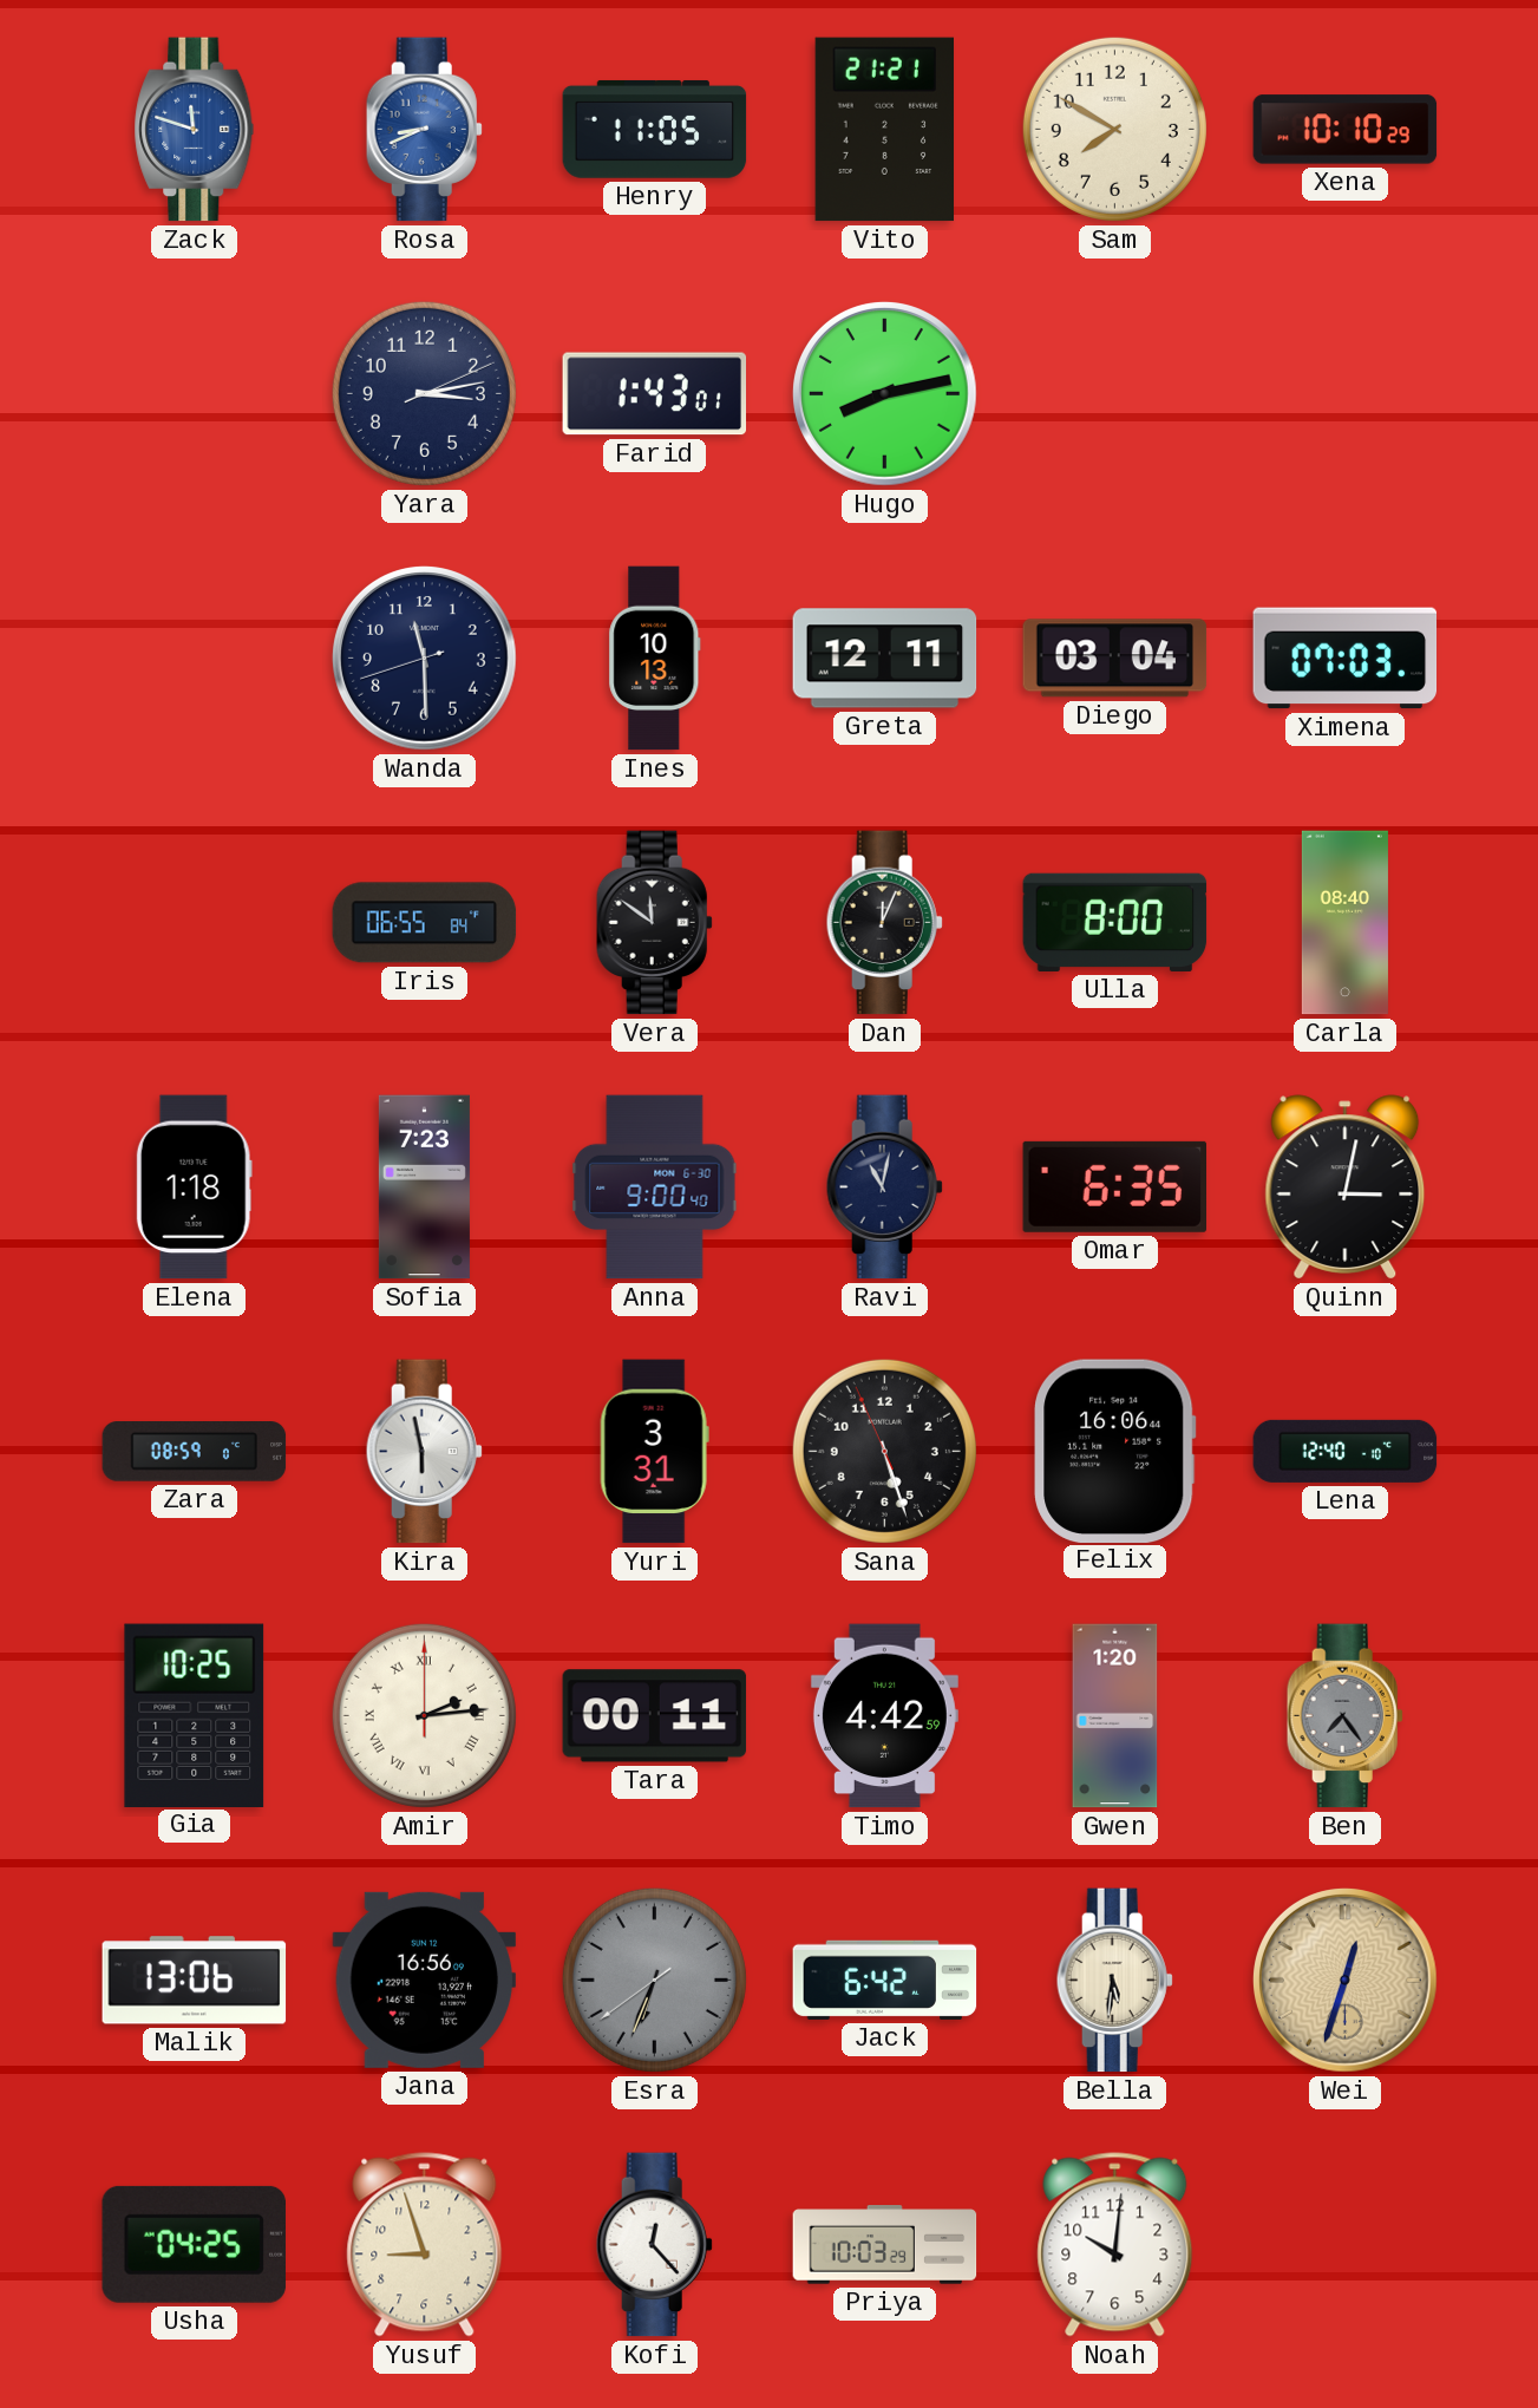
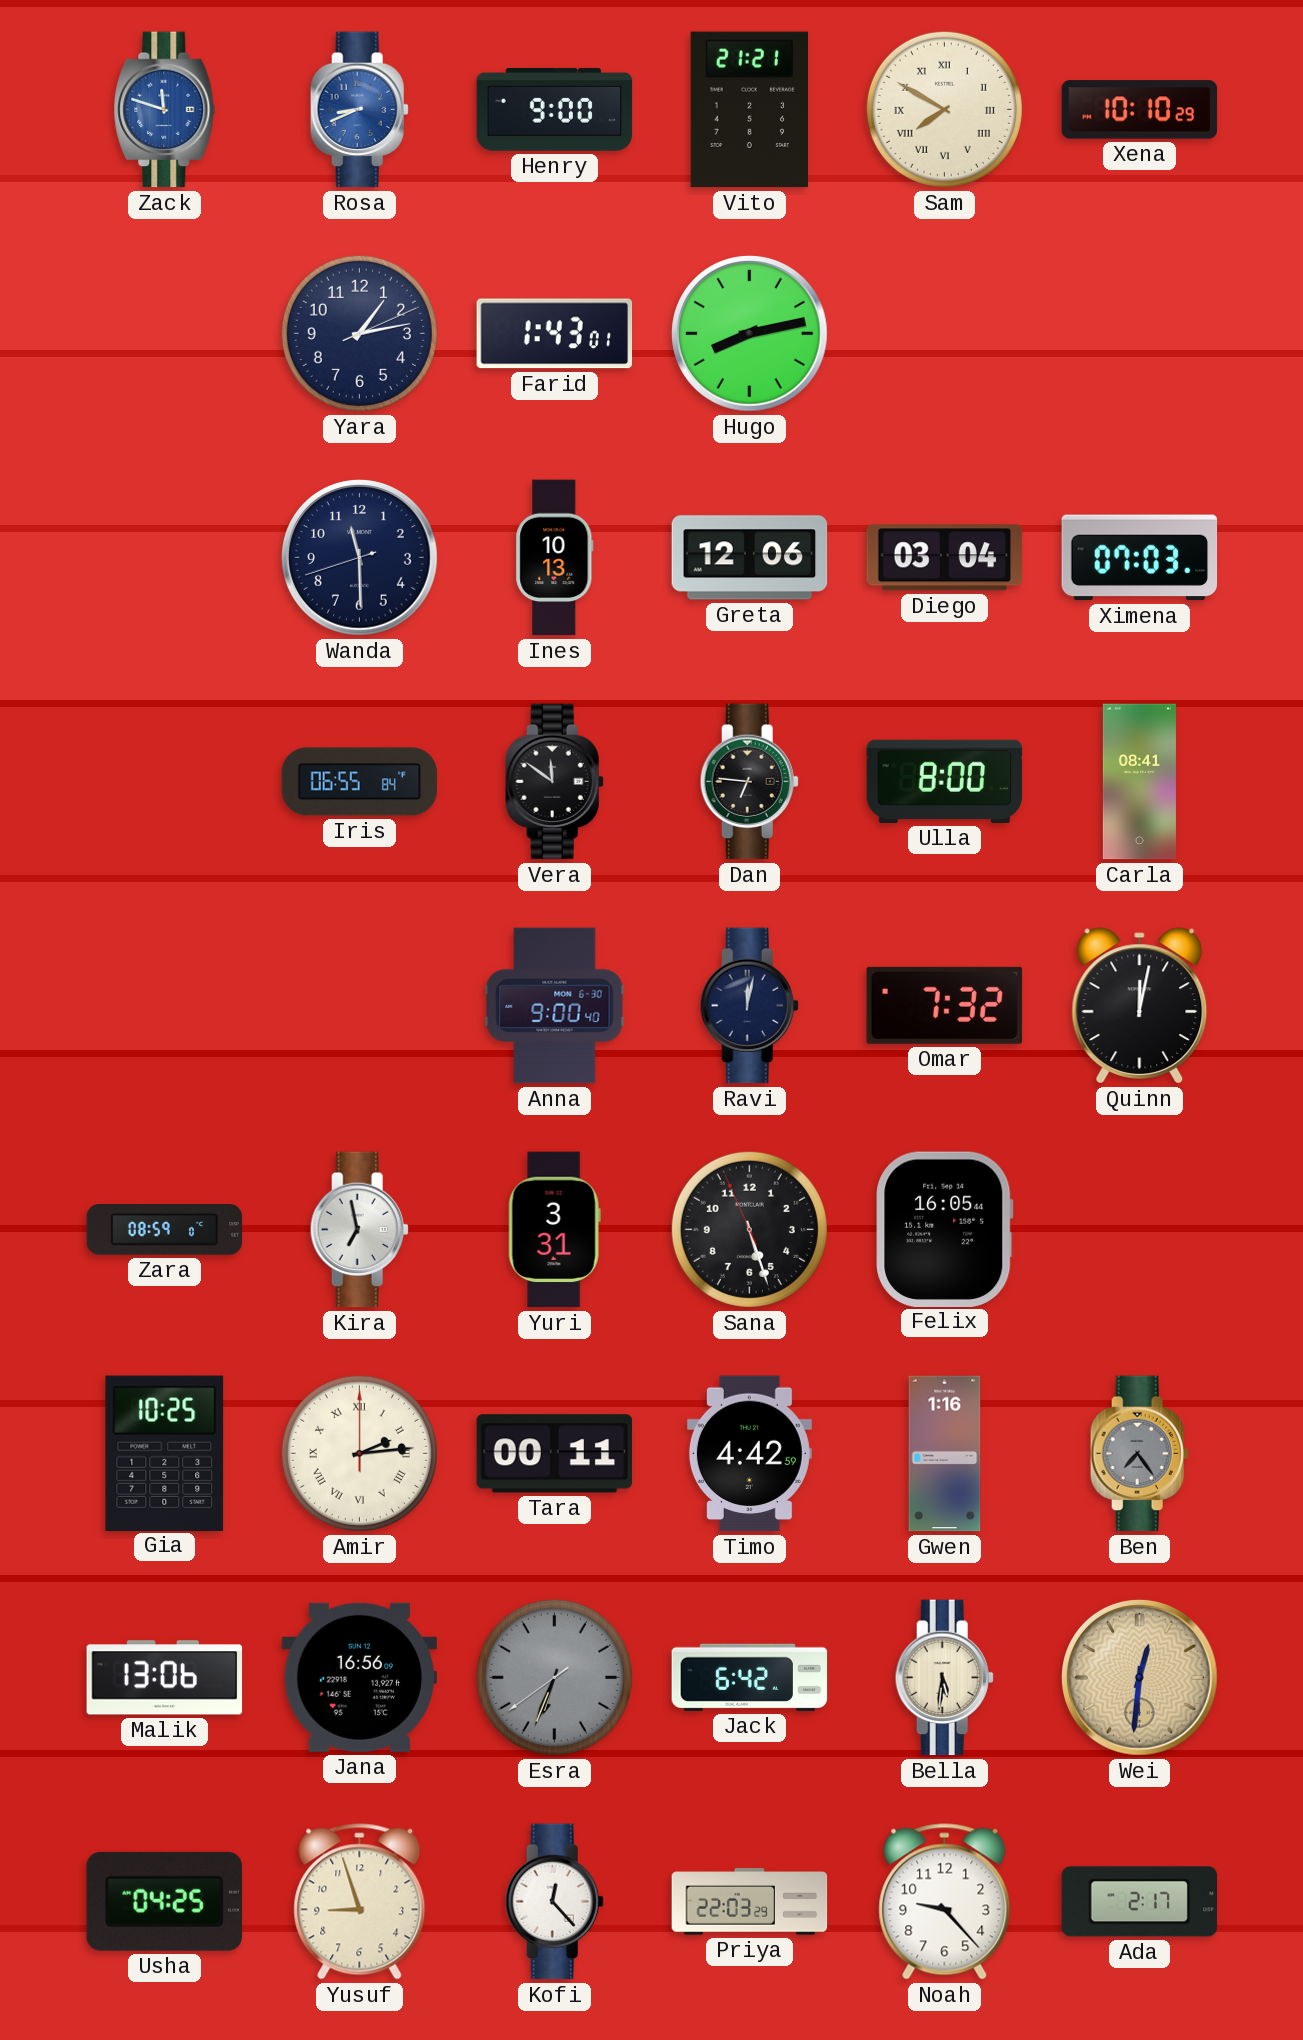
Henry: 11:05 -> 9:00
Sam numerals: Arabic -> Roman
Yara: 3:13 -> 1:13
Greta: 12:11 -> 12:06
Dan: 12:04 -> 6:46
Carla: 08:40 -> 08:41
Elena: 1:18 -> none
Sofia: 7:23 -> none
Ravi: 11:02 -> 12:02
Omar: 6:35 -> 7:32
Quinn: 3:02 -> 12:02
Kira: 5:58 -> 6:58
Felix: 16:06 -> 16:05
Lena: 12:40 -> none
Gwen: 1:20 -> 1:16
Wei: 12:33 -> 12:31
Priya: 10:03 -> 22:03
Noah: 10:01 -> 9:23
Ada: none -> 2:17
